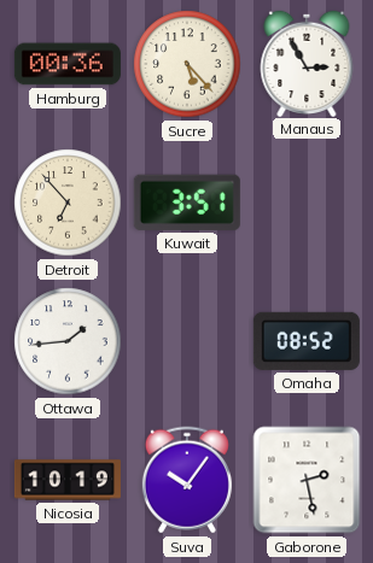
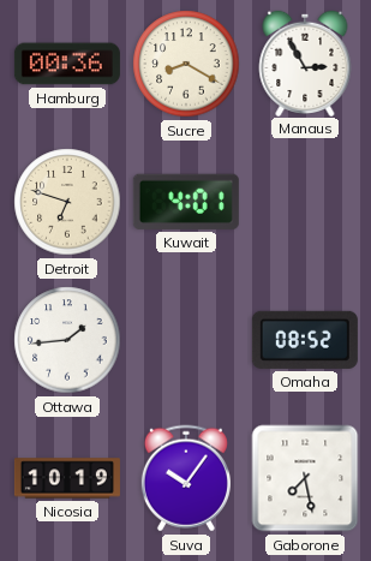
Sucre: 5:23 -> 8:20
Detroit: 6:53 -> 6:48
Kuwait: 3:51 -> 4:01
Gaborone: 2:28 -> 7:28
